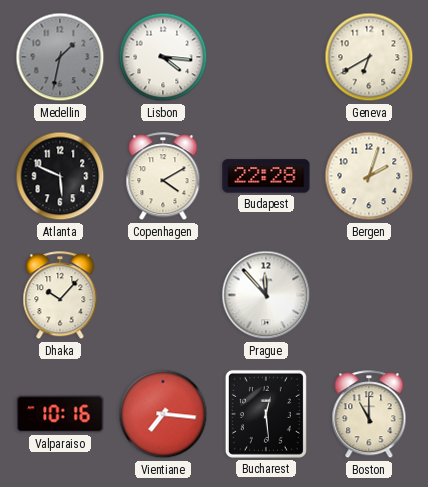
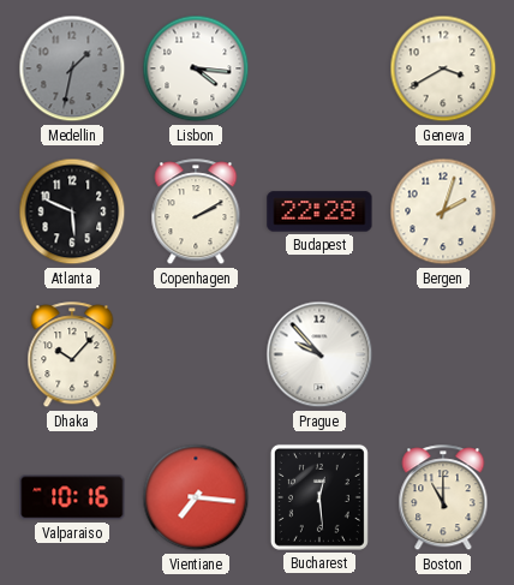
Geneva: 6:40 -> 3:40
Copenhagen: 4:10 -> 2:10
Prague: 11:53 -> 9:53
